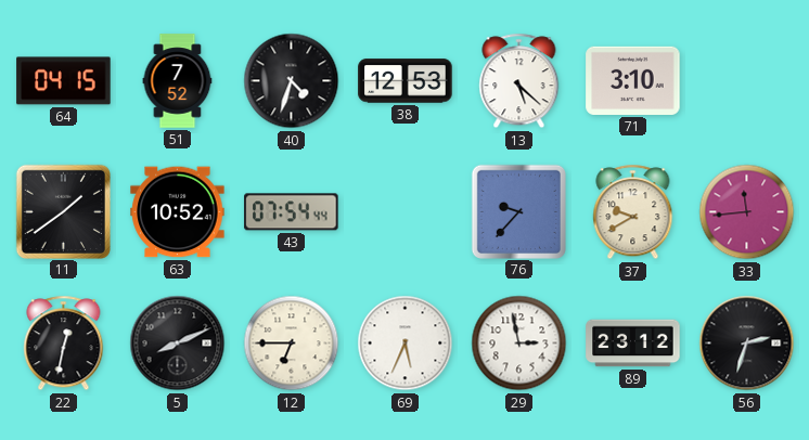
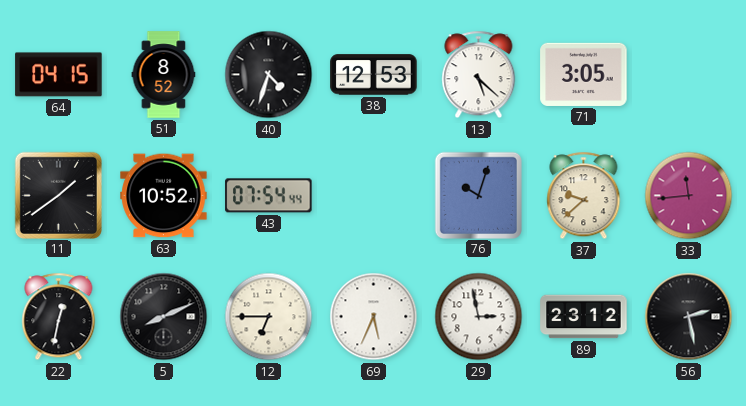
51: 7:52 -> 8:52
71: 3:10 -> 3:05
76: 9:37 -> 10:03
37: 9:40 -> 9:38
56: 2:33 -> 2:28
